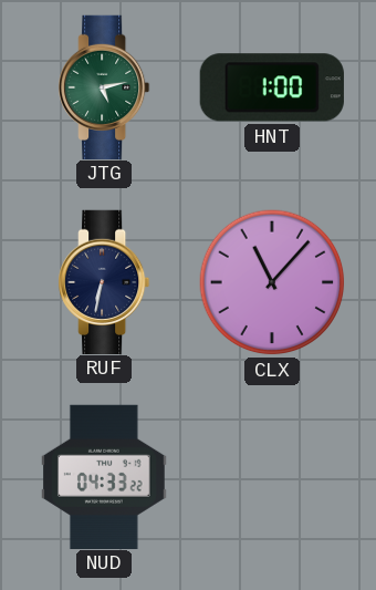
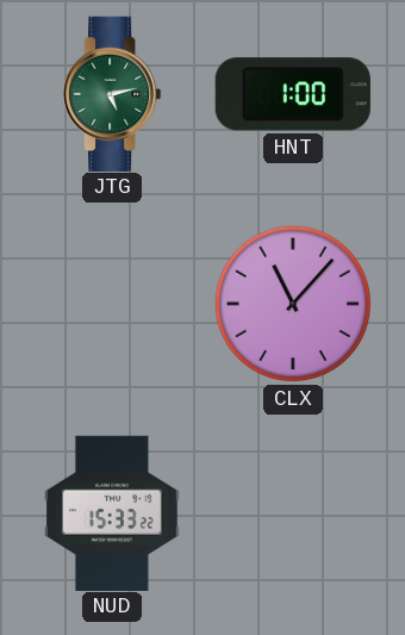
RUF: 6:32 -> none
NUD: 04:33 -> 15:33
